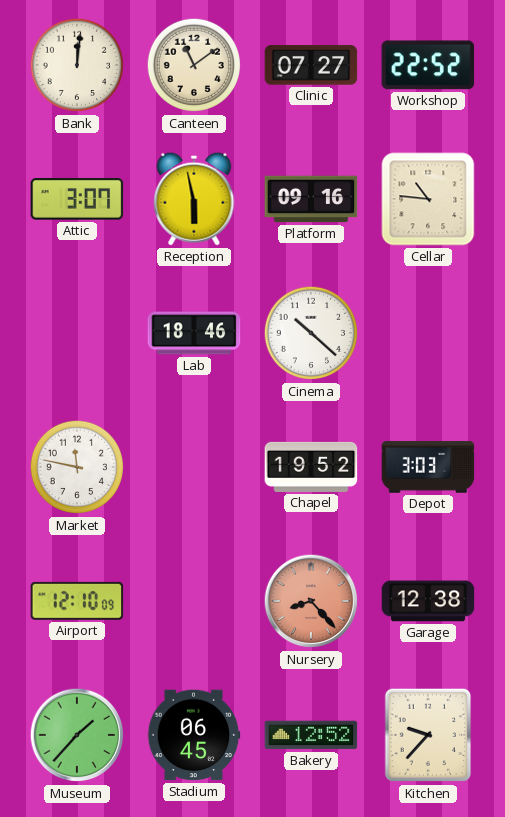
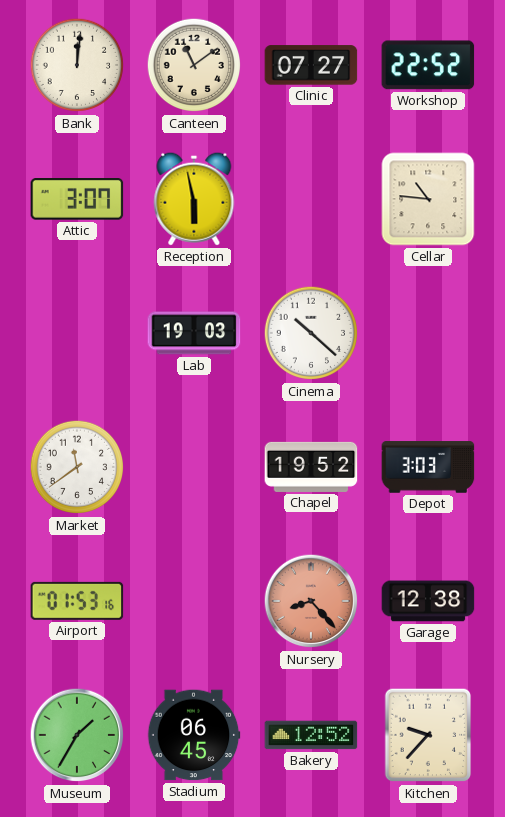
Platform: 09:16 -> none
Lab: 18:46 -> 19:03
Market: 11:47 -> 11:39
Airport: 12:10 -> 01:53
Museum: 1:37 -> 1:35
